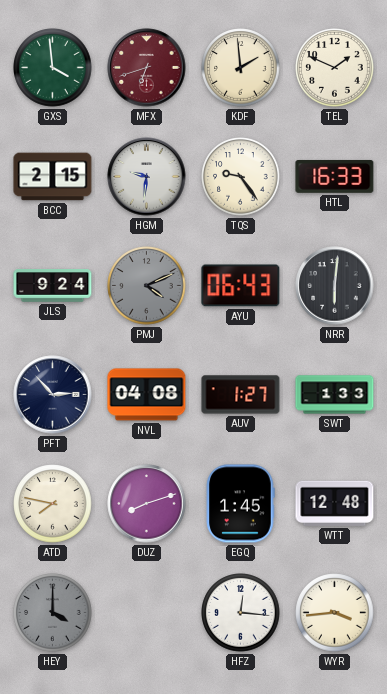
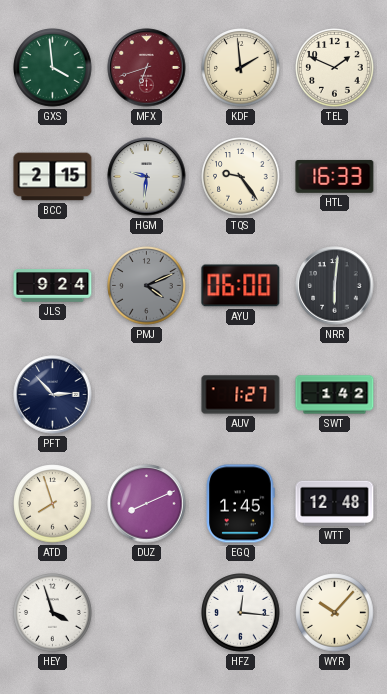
AYU: 06:43 -> 06:00
NVL: 04:08 -> none
SWT: 1:33 -> 1:42
ATD: 7:47 -> 7:57
DUZ: 8:12 -> 8:11
HEY: 4:00 -> 3:57
HEY dial: grey -> white
WYR: 3:44 -> 10:07
